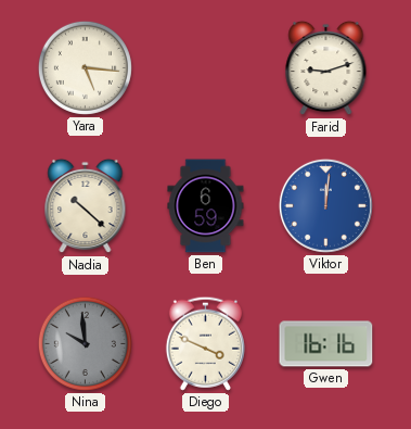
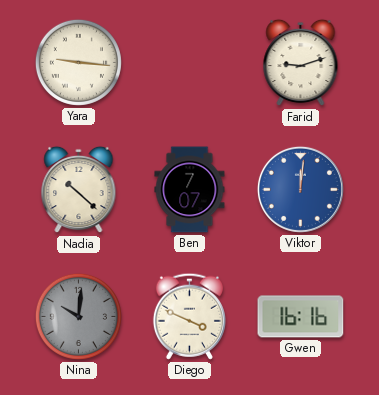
Yara: 5:16 -> 9:16
Ben: 6:59 -> 7:07
Nina: 9:59 -> 10:01
